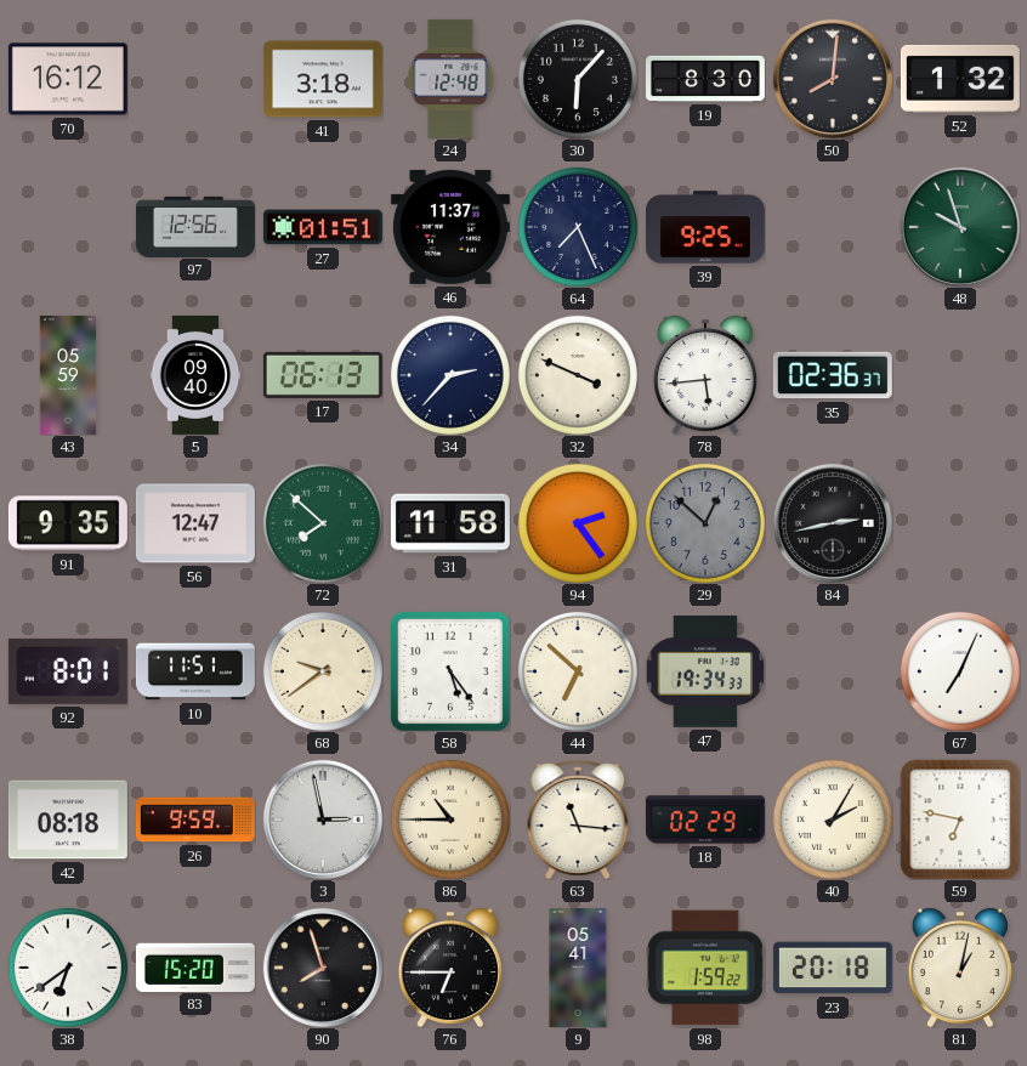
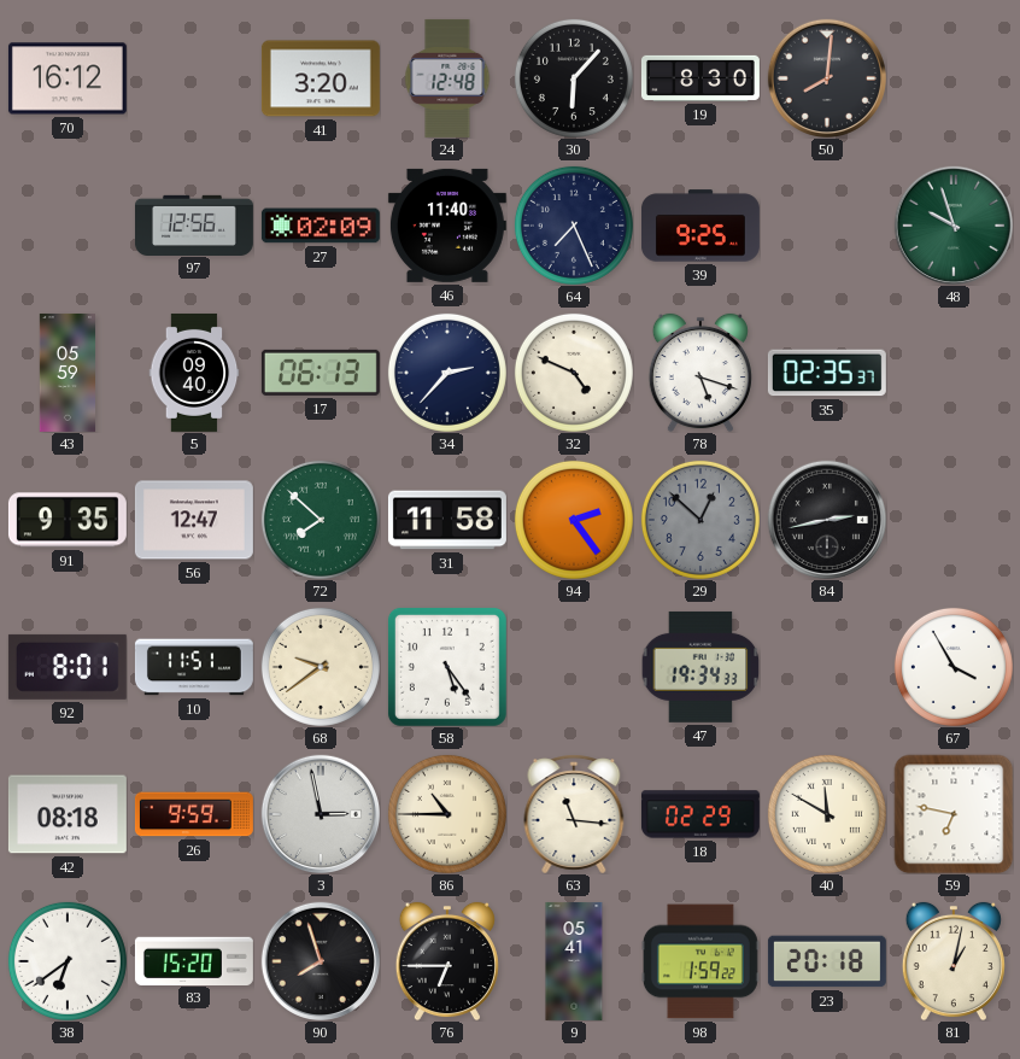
41: 3:18 -> 3:20
52: 1:32 -> none
27: 01:51 -> 02:09
46: 11:37 -> 11:40
32: 3:49 -> 4:49
78: 5:44 -> 5:18
35: 02:36 -> 02:35
44: 6:52 -> none
67: 7:04 -> 3:55
40: 2:05 -> 11:50
